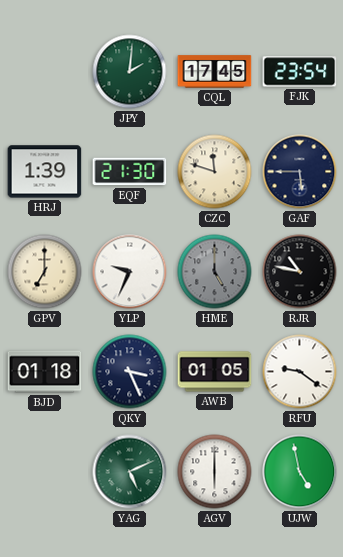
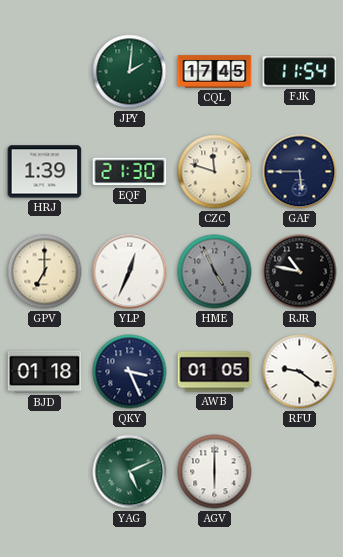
FJK: 23:54 -> 11:54
YLP: 9:34 -> 12:34
HME: 5:00 -> 4:56
UJW: 4:58 -> none
